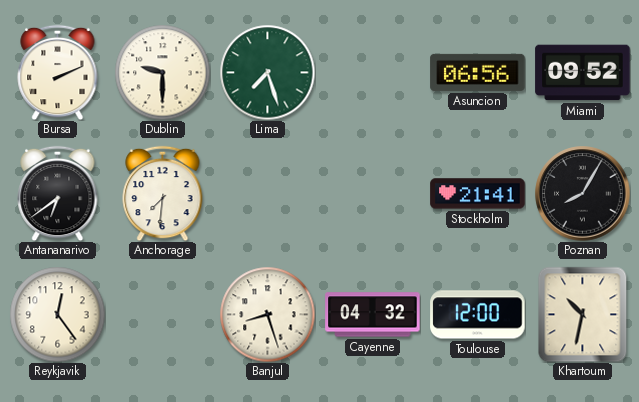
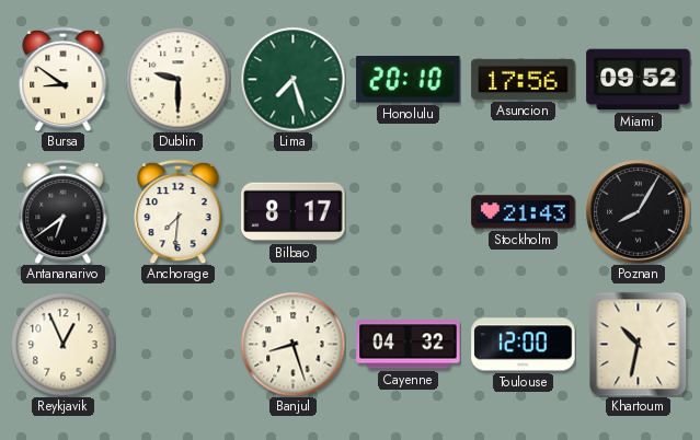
Bursa: 2:11 -> 8:51
Honolulu: none -> 20:10
Asuncion: 06:56 -> 17:56
Bilbao: none -> 8:17
Stockholm: 21:41 -> 21:43
Reykjavik: 12:24 -> 12:56
